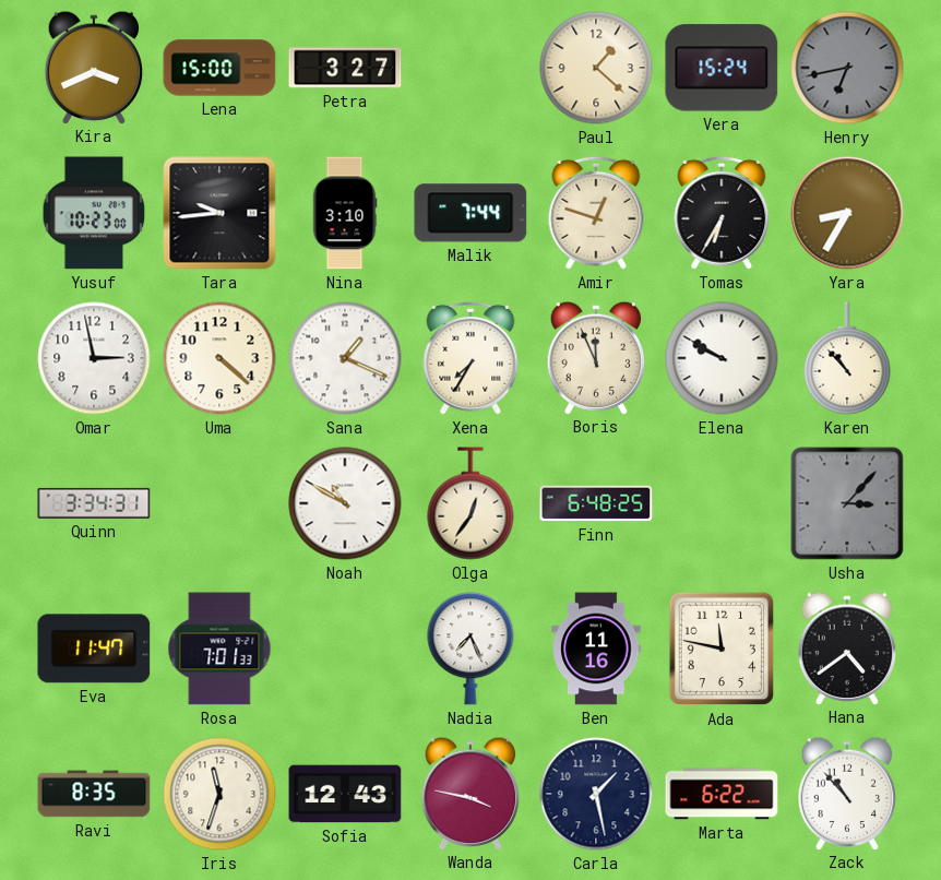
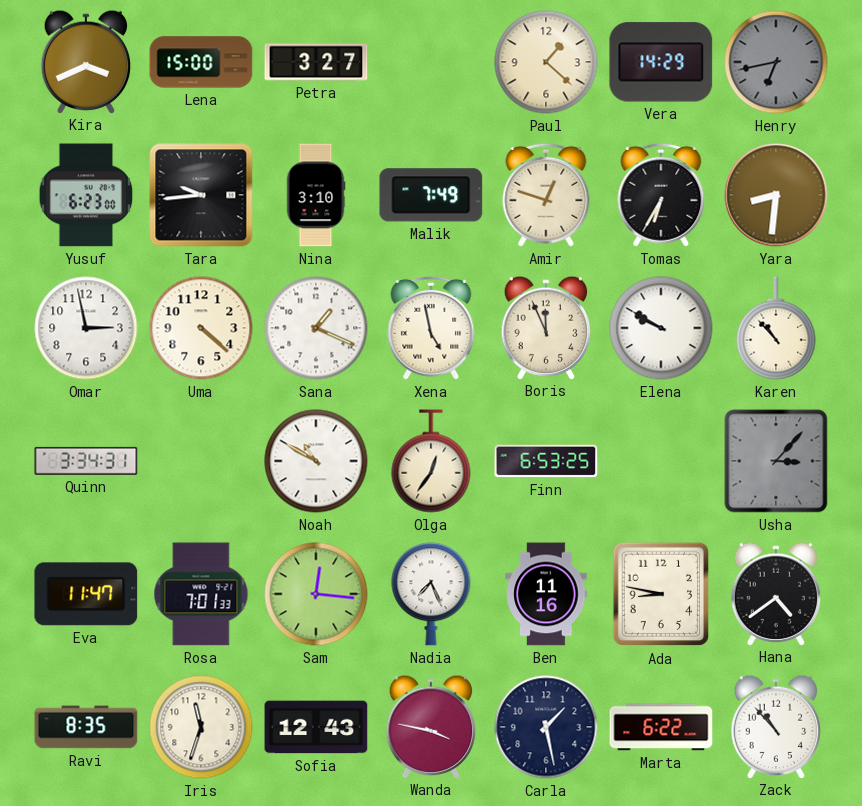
Vera: 15:24 -> 14:29
Yusuf: 10:23 -> 6:23
Malik: 7:44 -> 7:49
Yara: 8:35 -> 8:31
Xena: 7:35 -> 4:58
Finn: 6:48 -> 6:53
Sam: none -> 12:16
Ada: 11:47 -> 8:47
